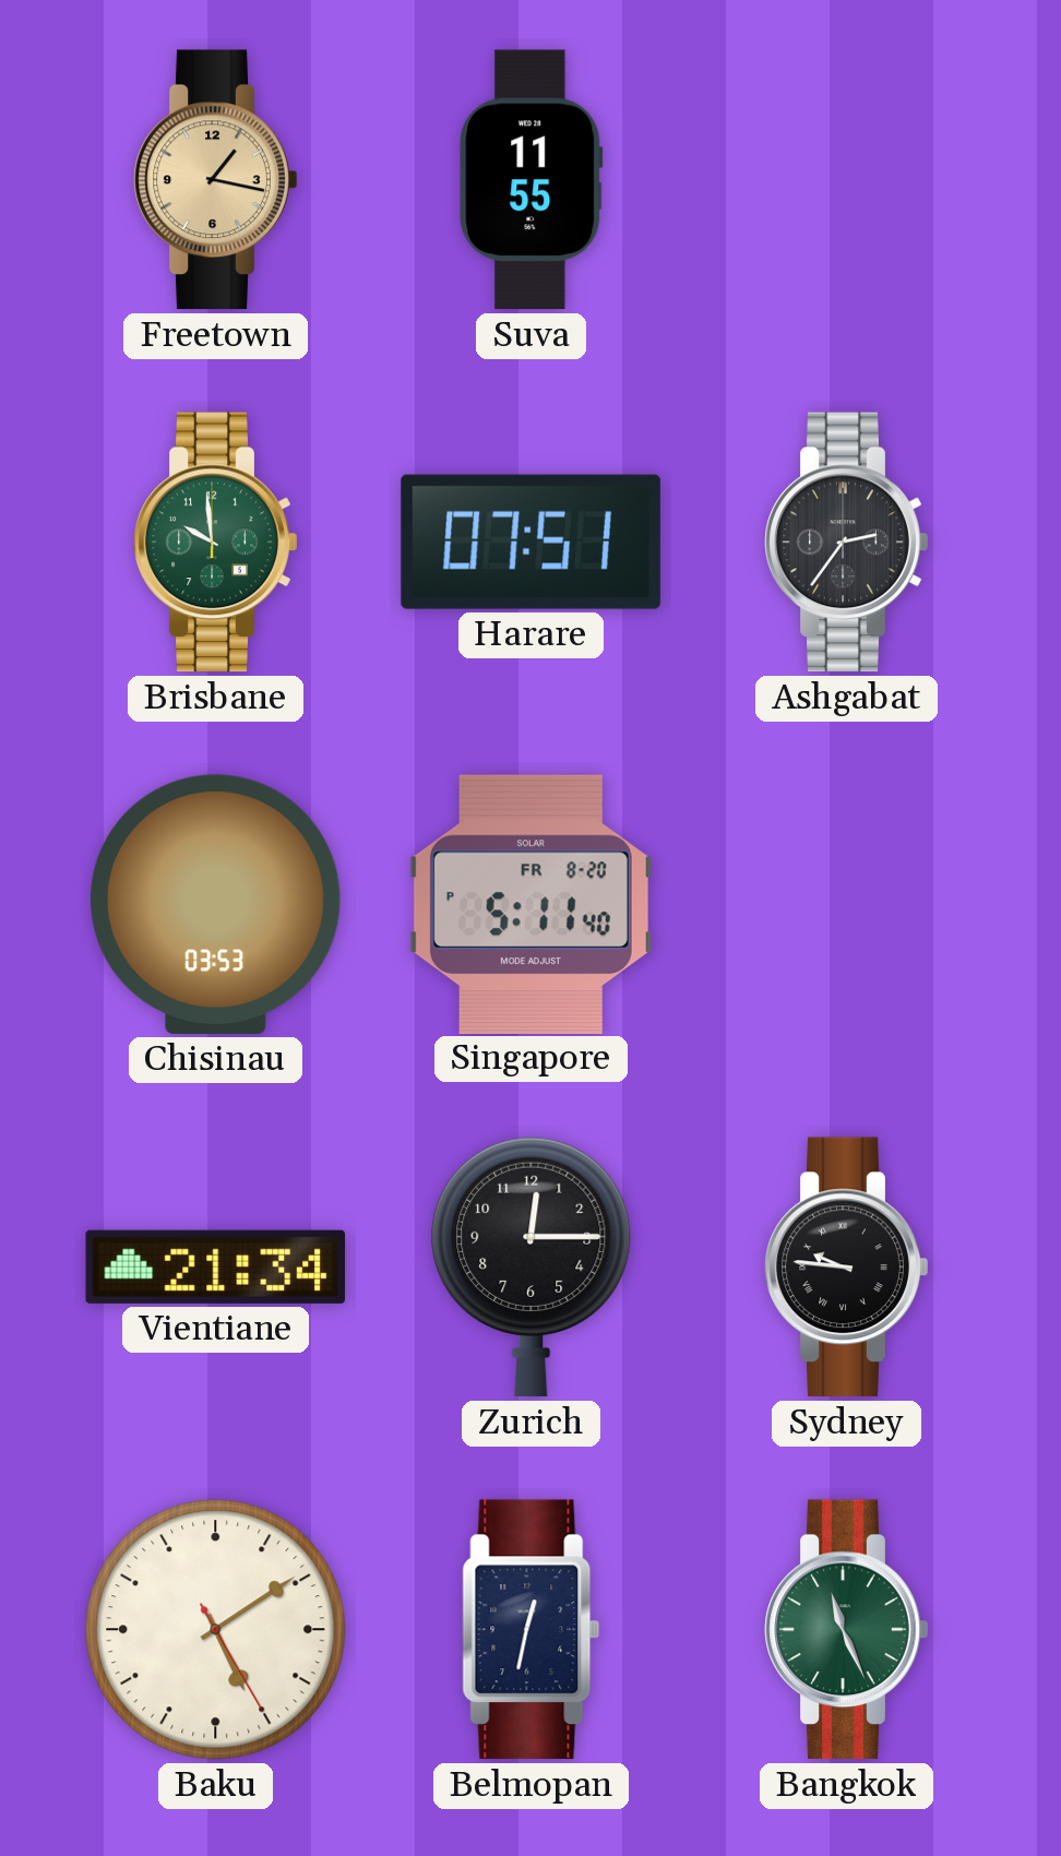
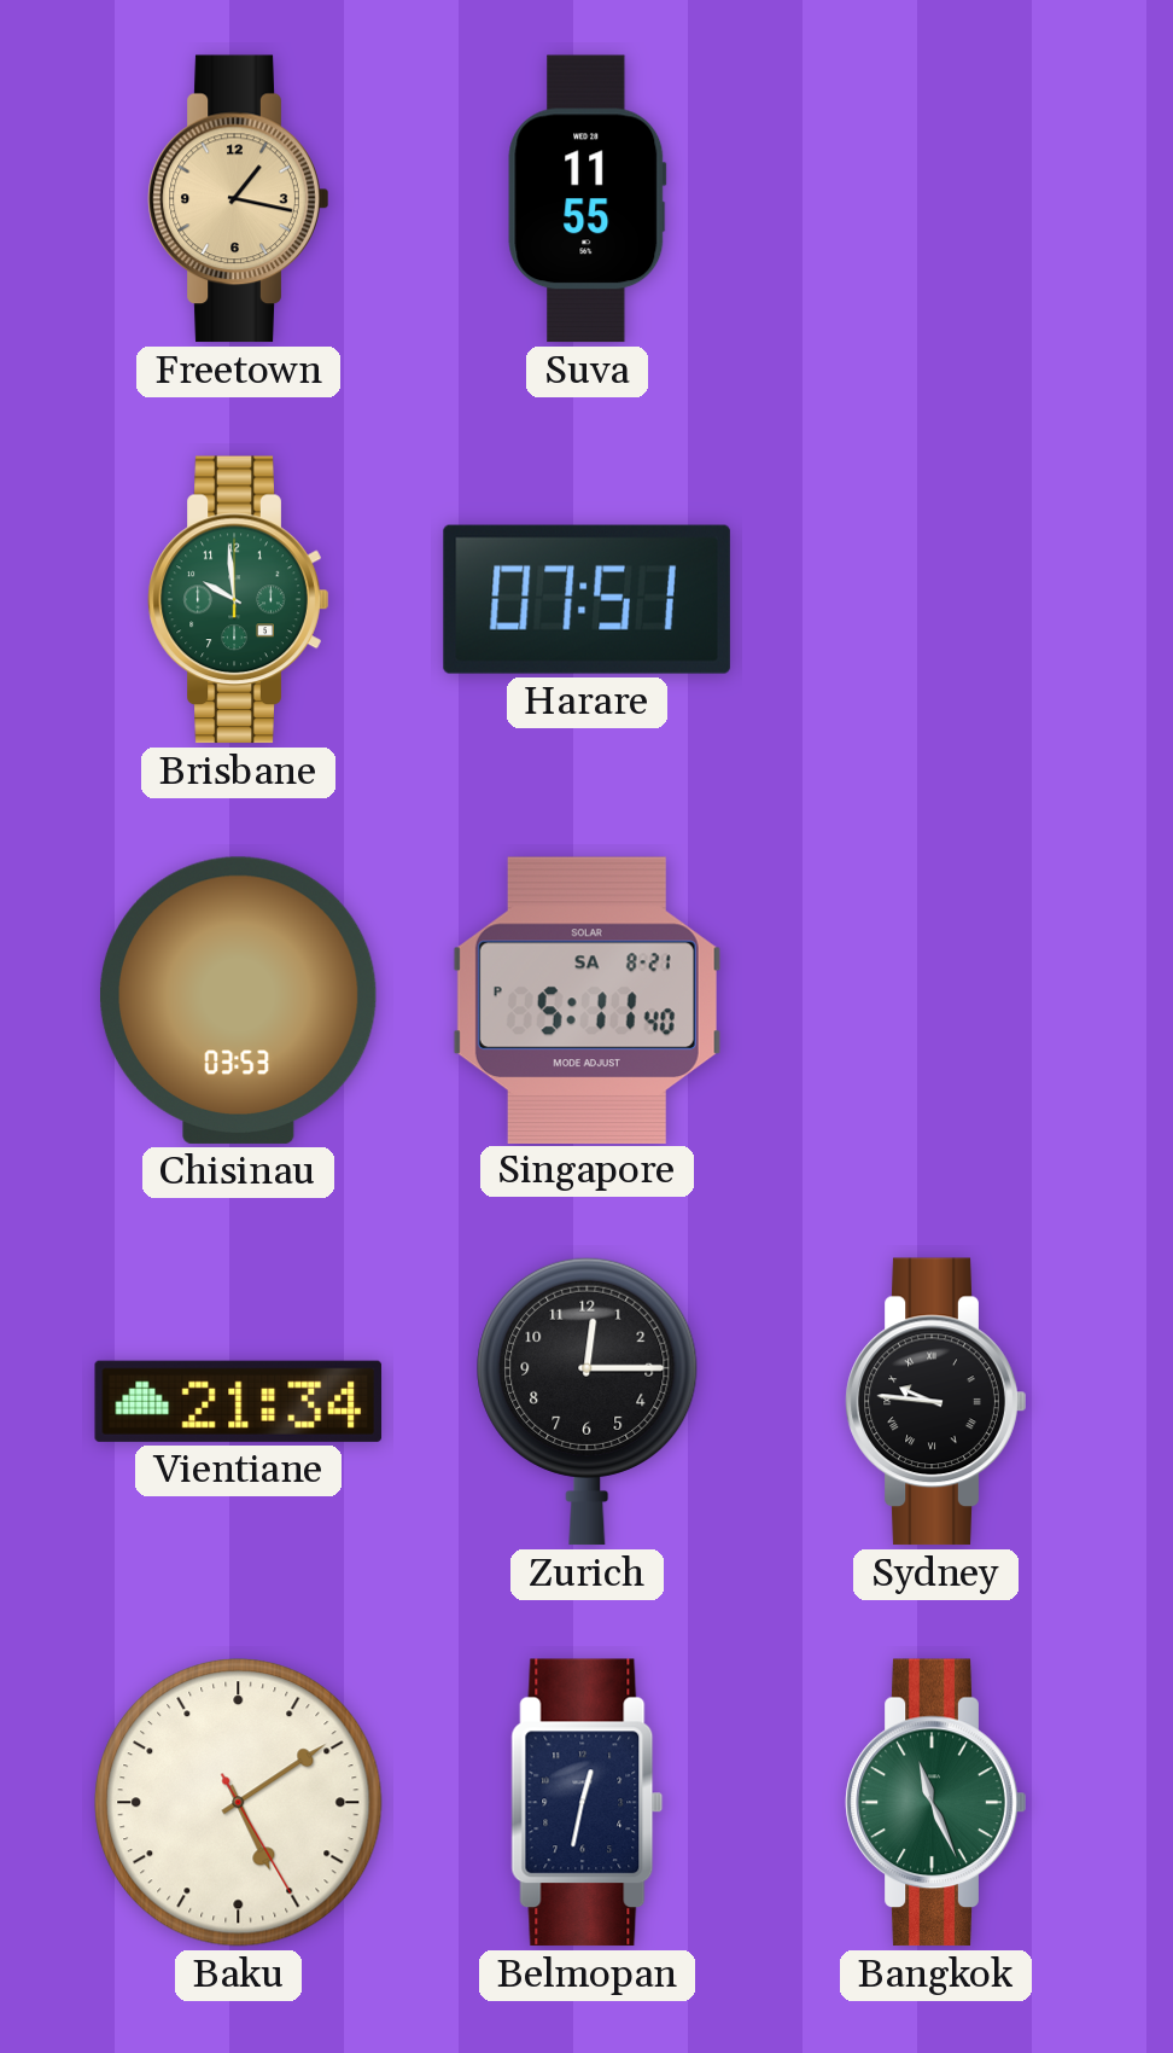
Ashgabat: 2:36 -> none
Singapore date: FR 8-20 -> SA 8-21
